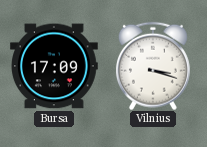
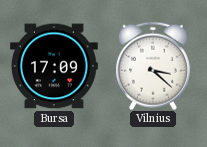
Vilnius: 3:18 -> 3:22
